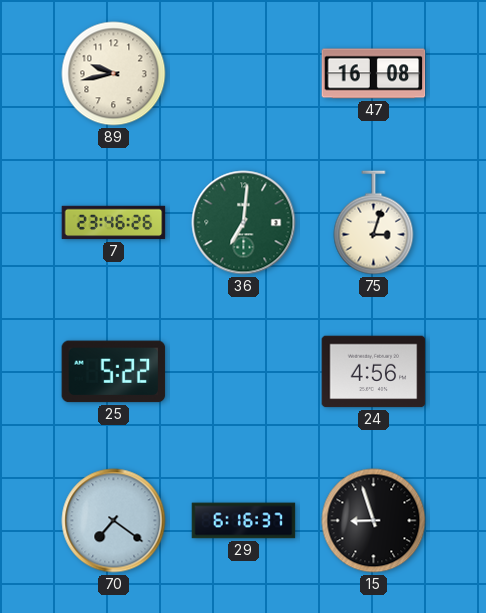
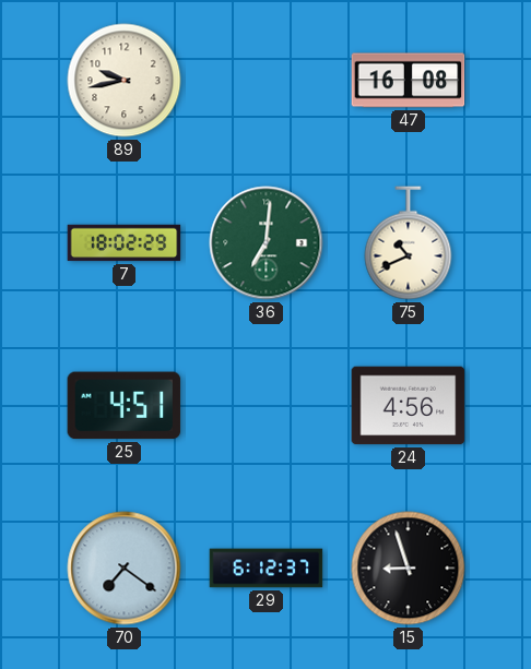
7: 23:46 -> 18:02
75: 3:03 -> 10:41
25: 5:22 -> 4:51
29: 6:16 -> 6:12
